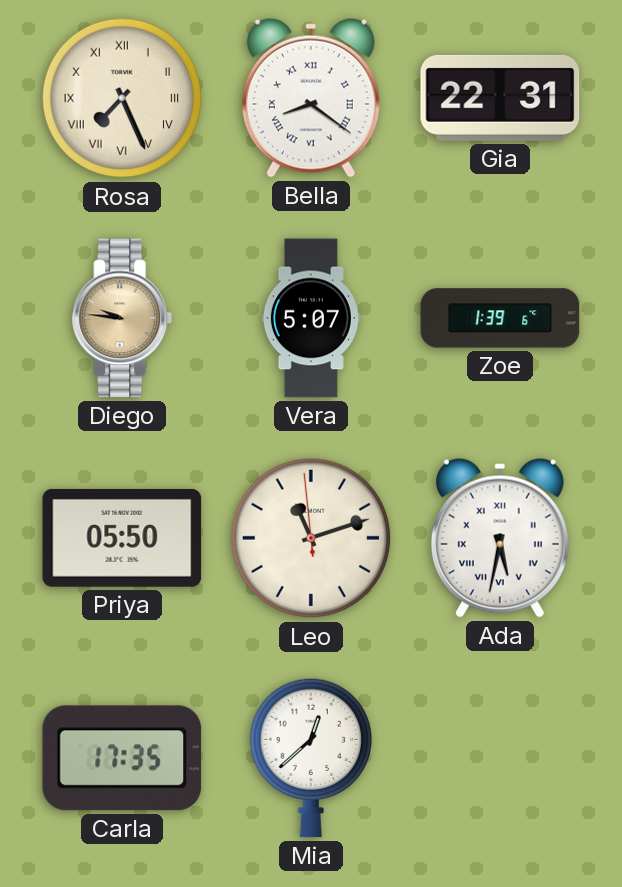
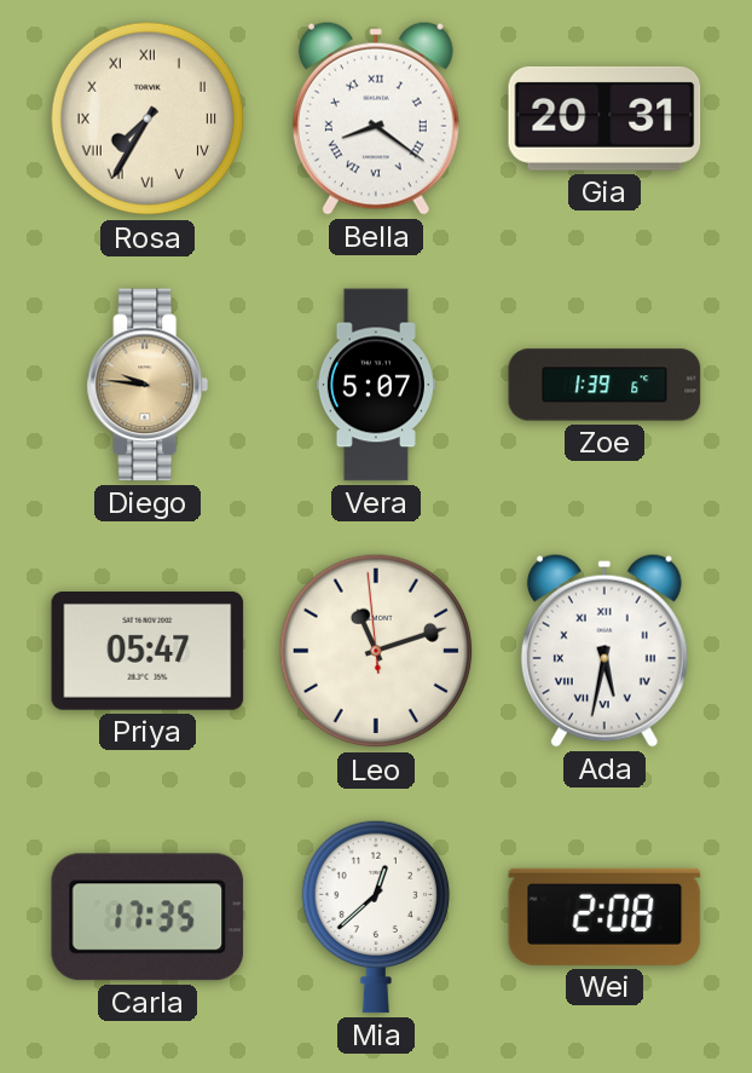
Rosa: 7:26 -> 7:35
Gia: 22:31 -> 20:31
Priya: 05:50 -> 05:47
Wei: none -> 2:08
